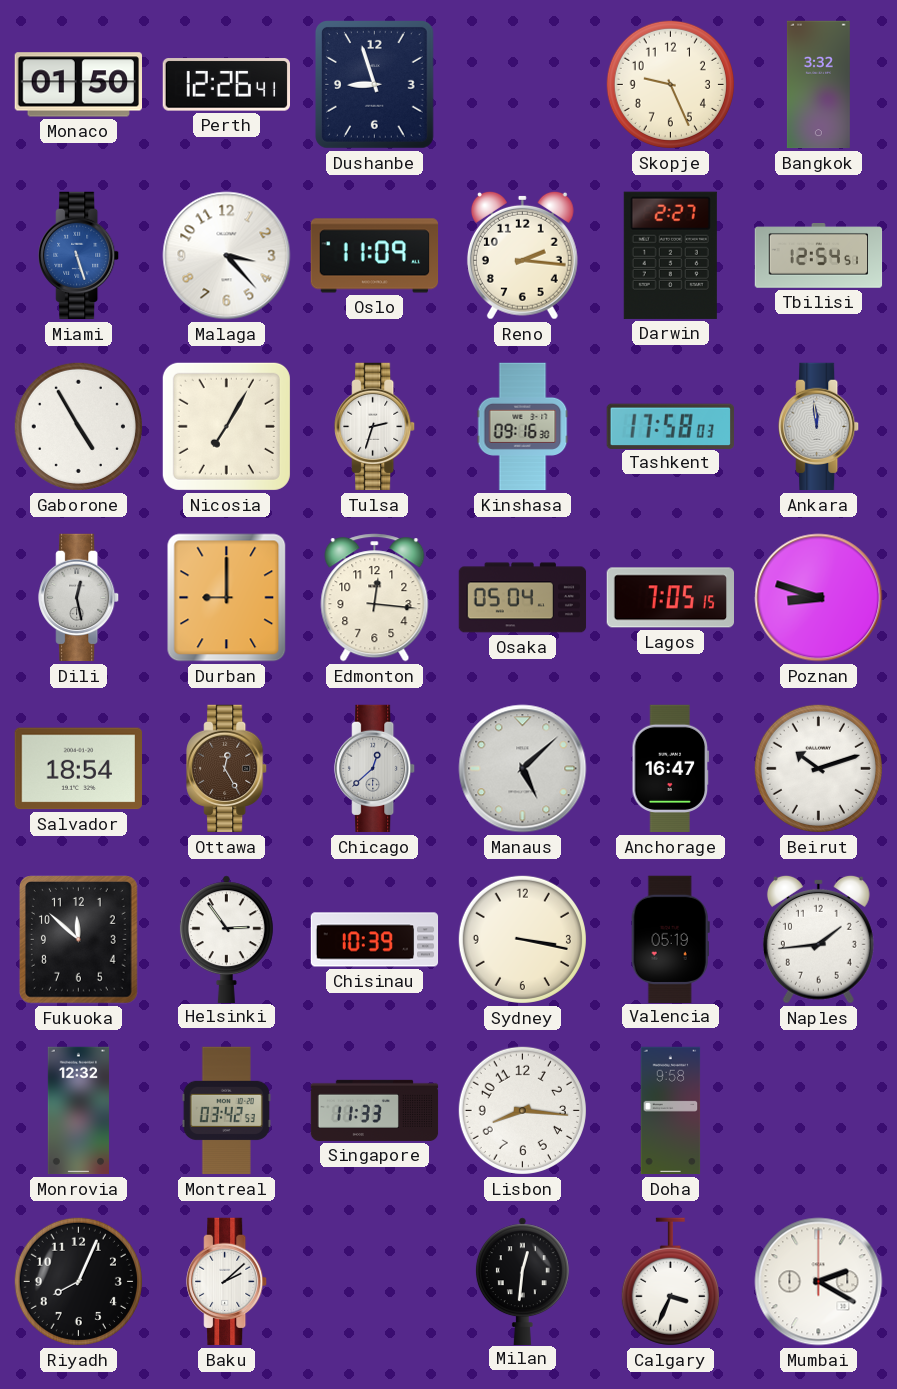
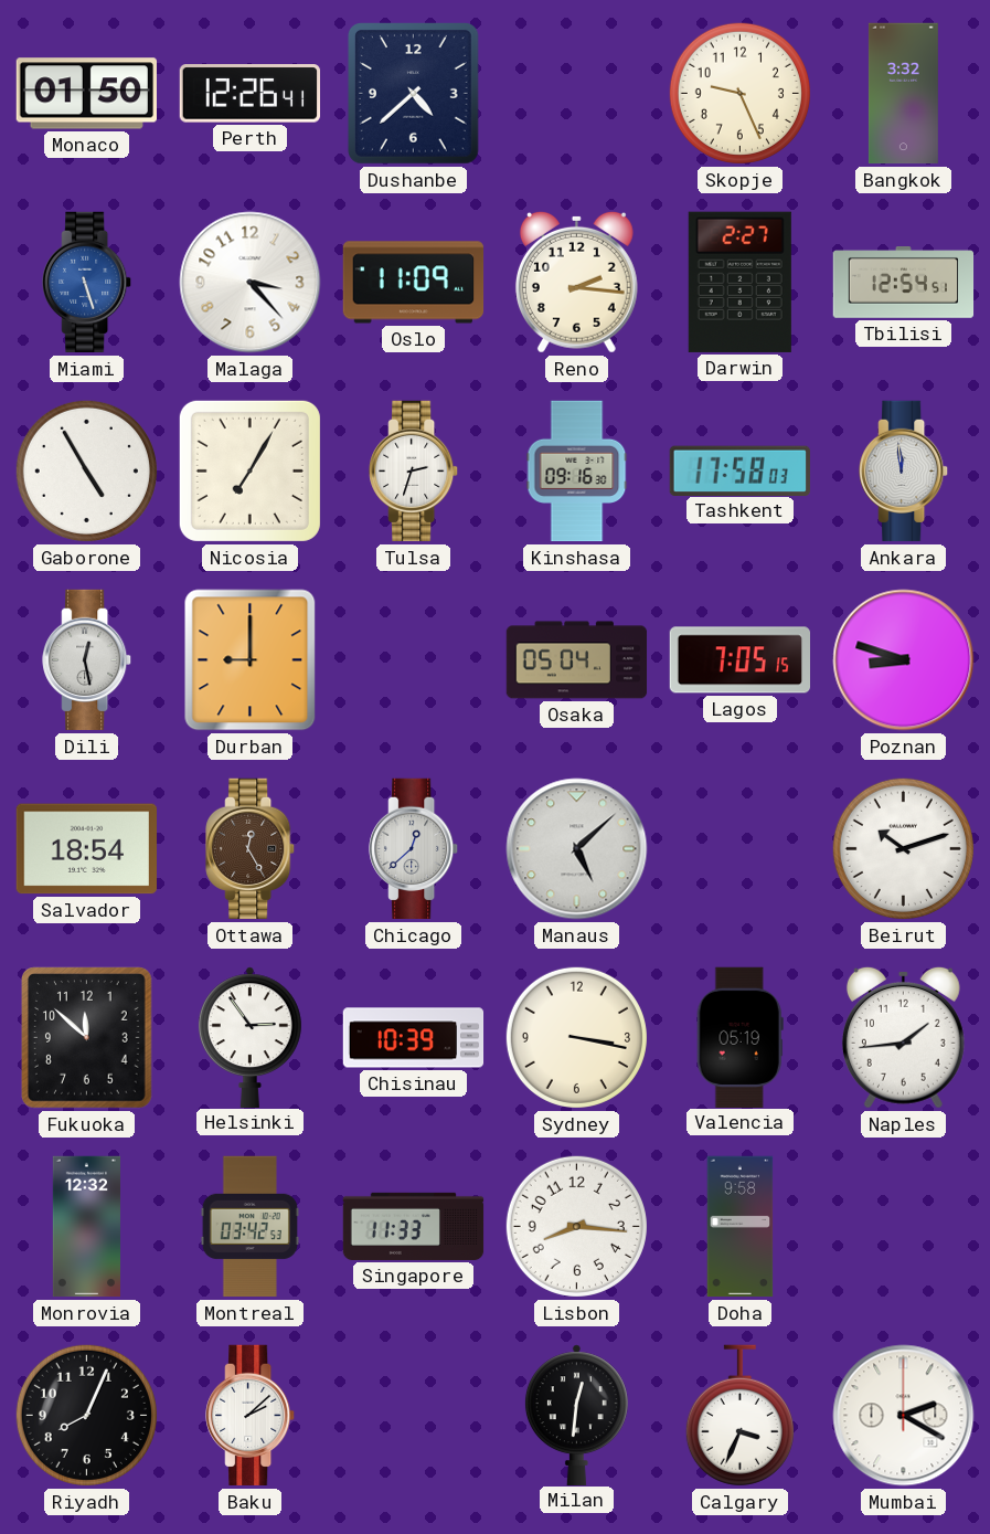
Dushanbe: 8:57 -> 4:38
Edmonton: 12:16 -> none
Anchorage: 16:47 -> none
